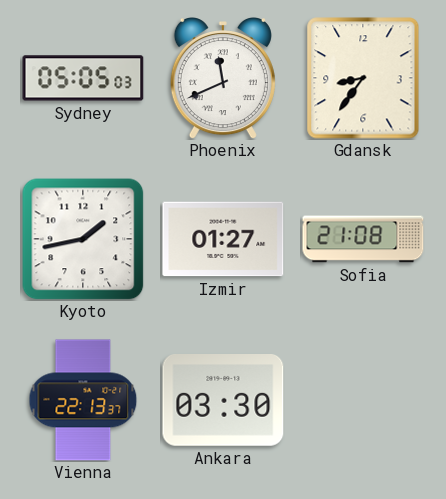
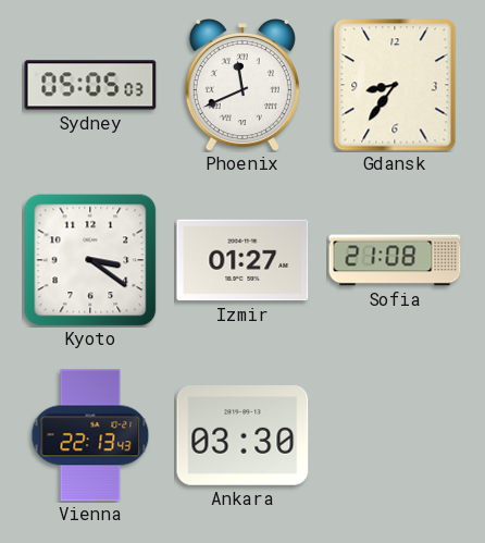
Kyoto: 1:43 -> 3:21
Vienna: 22:13:37 -> 22:13:43
